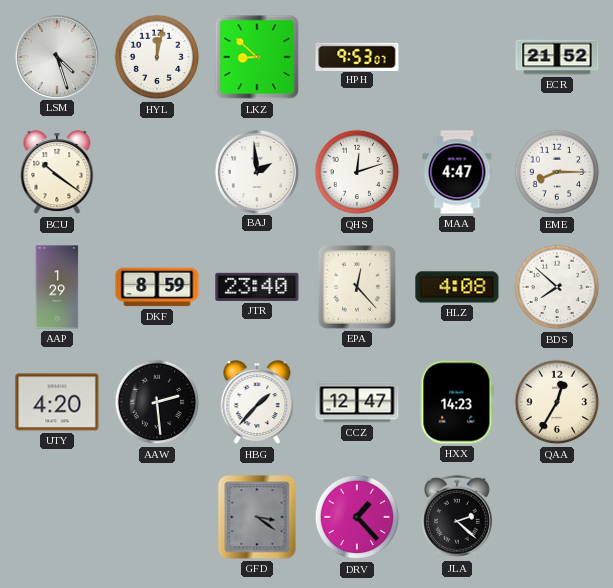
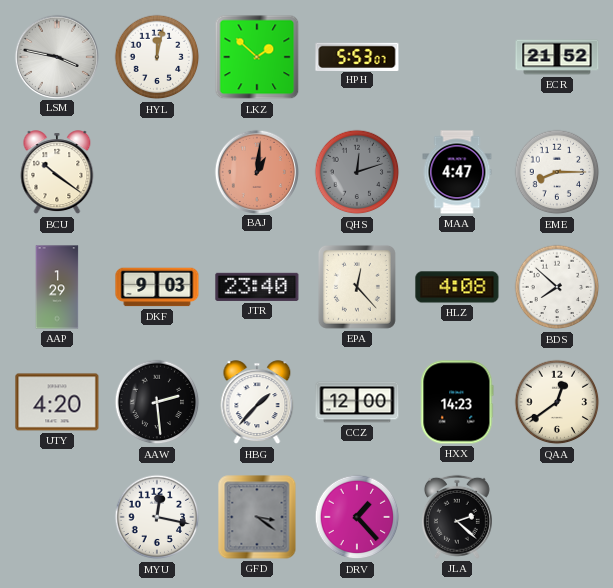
LSM: 4:27 -> 3:47
LKZ: 8:52 -> 1:52
HPH: 9:53 -> 5:53
BAJ: 1:59 -> 1:01
BAJ dial: white -> salmon
QHS dial: white -> grey
DKF: 8:59 -> 9:03
CCZ: 12:47 -> 12:00
QAA: 12:35 -> 12:39
MYU: none -> 12:17
